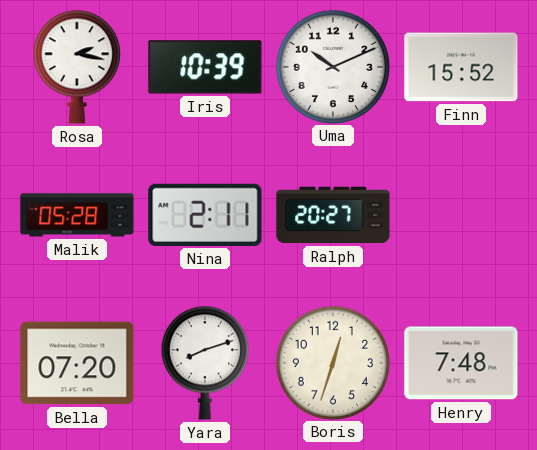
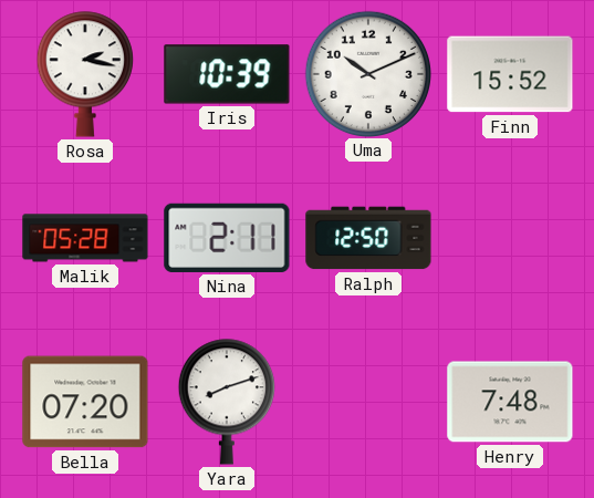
Ralph: 20:27 -> 12:50
Boris: 12:33 -> none
